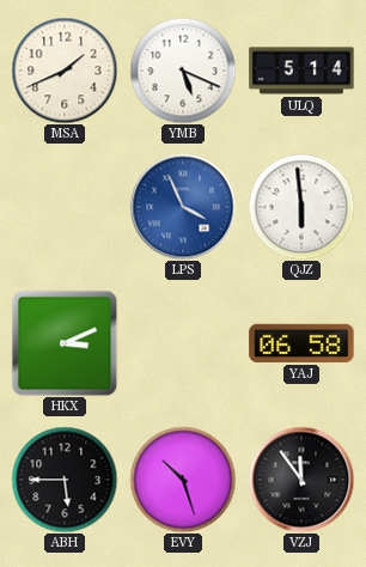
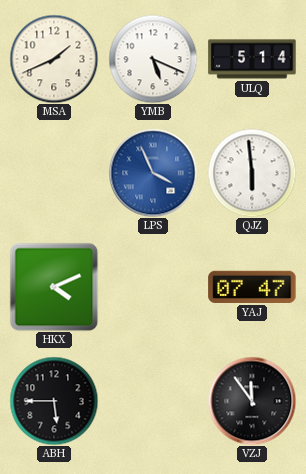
HKX: 3:11 -> 4:11
YAJ: 06:58 -> 07:47
EVY: 10:27 -> none
